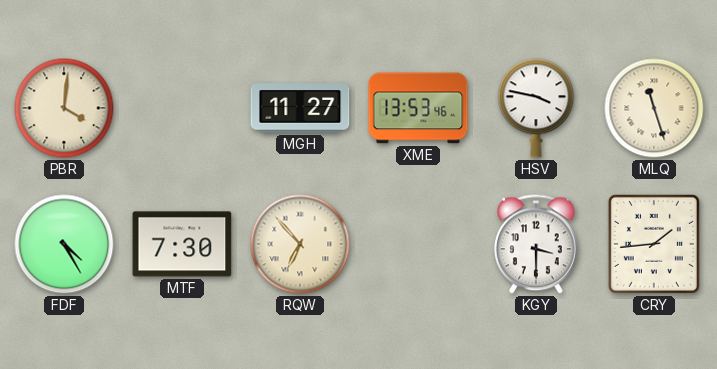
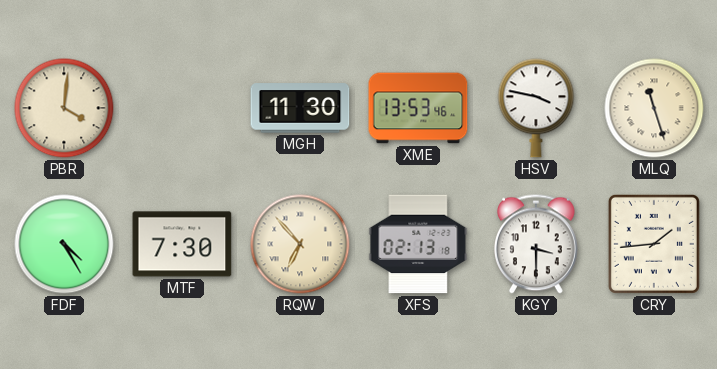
MGH: 11:27 -> 11:30
XFS: none -> 02:13
